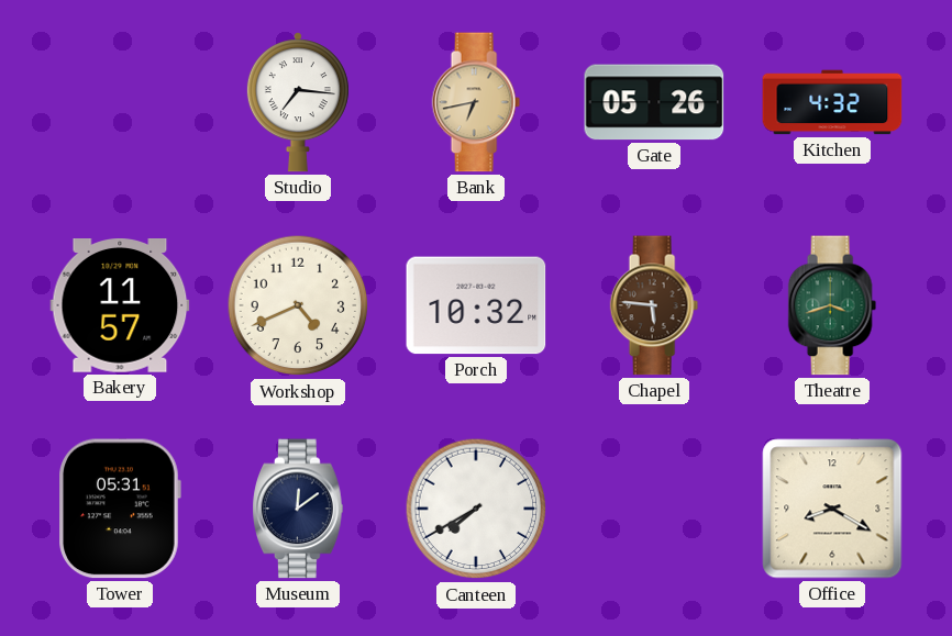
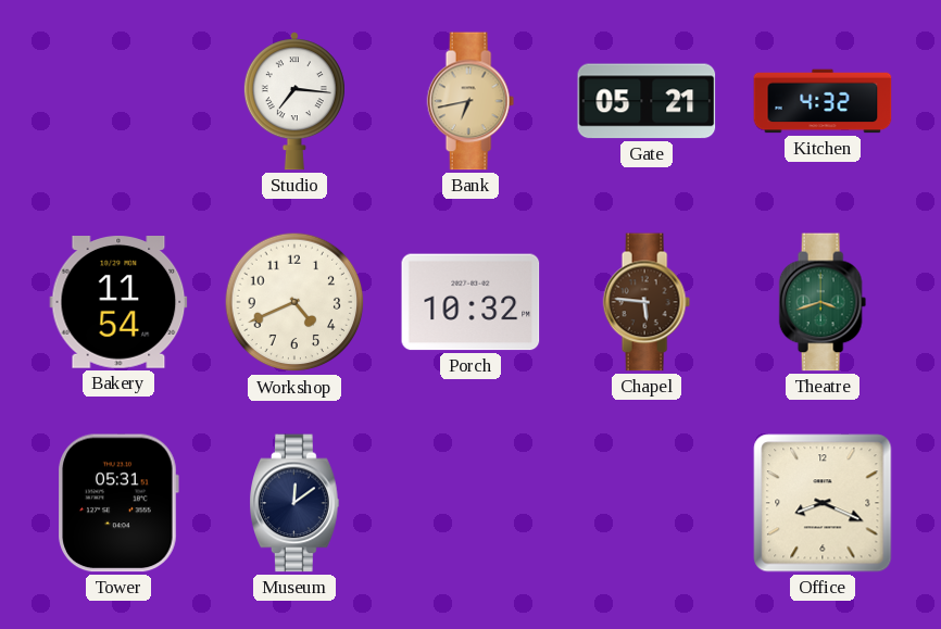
Gate: 05:26 -> 05:21
Bakery: 11:57 -> 11:54
Canteen: 7:40 -> none
Office: 8:20 -> 8:19
